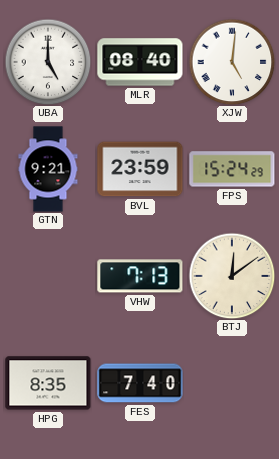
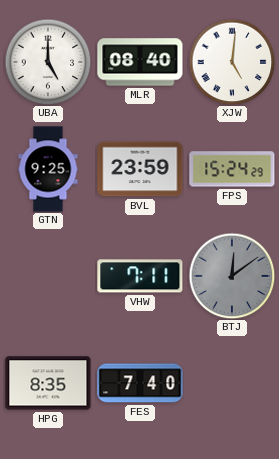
GTN: 9:21 -> 9:25
VHW: 7:13 -> 7:11
BTJ dial: cream -> grey
